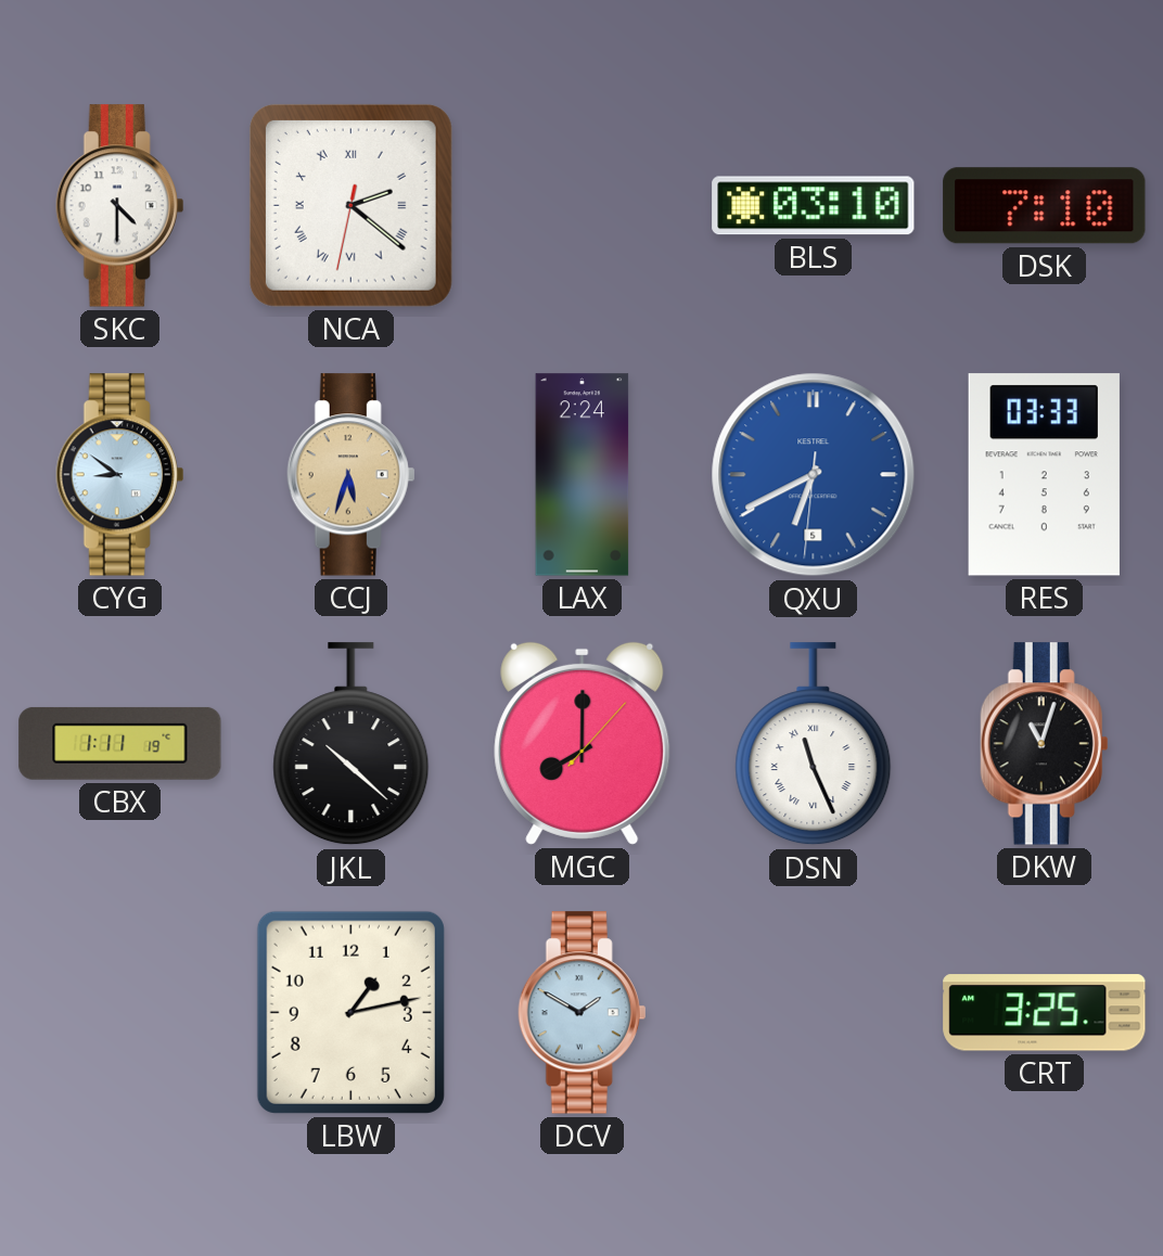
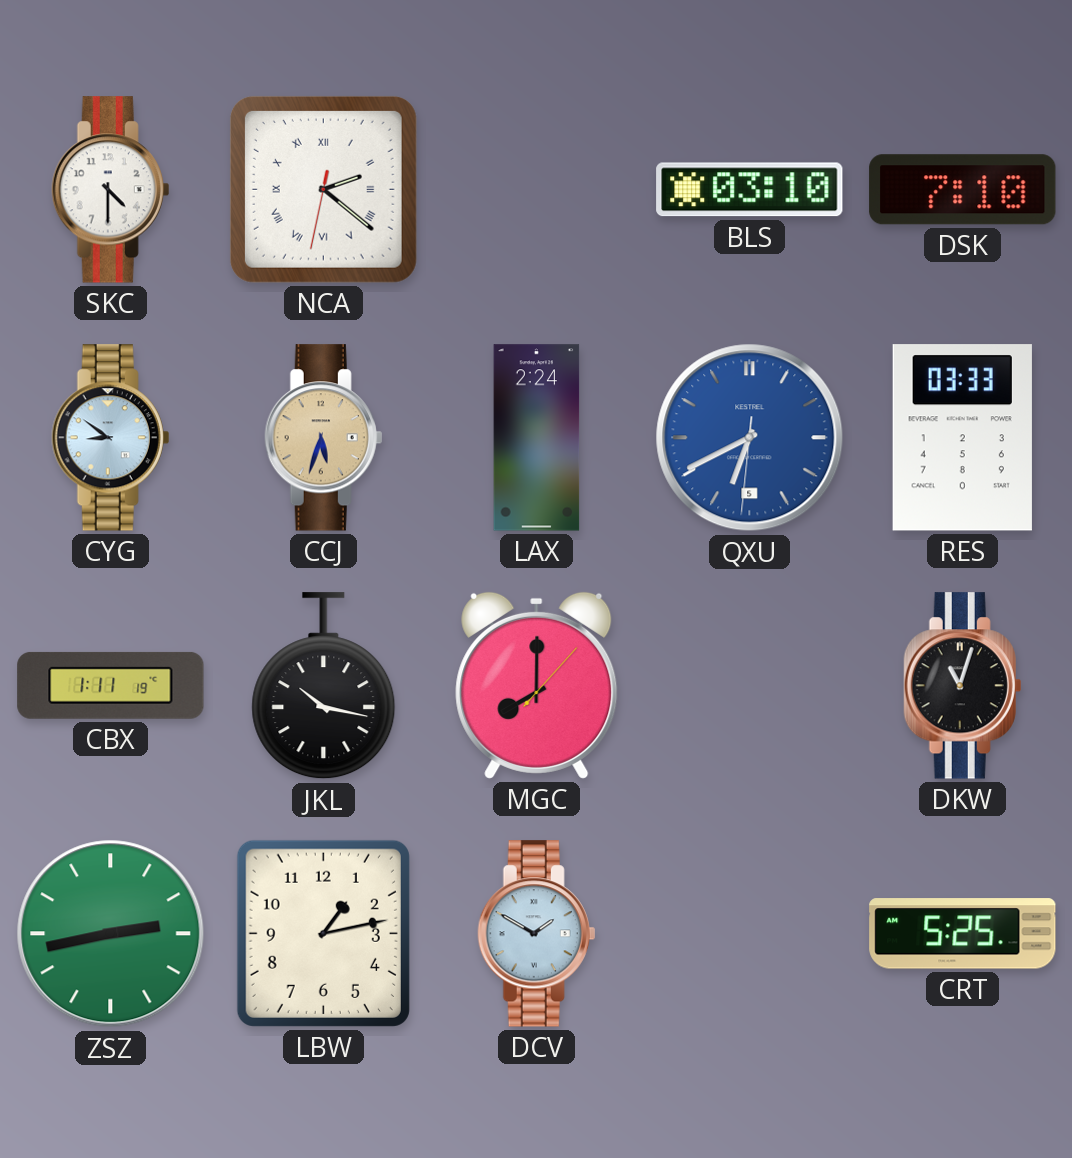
JKL: 10:22 -> 10:17
DSN: 11:26 -> none
ZSZ: none -> 2:43
CRT: 3:25 -> 5:25
